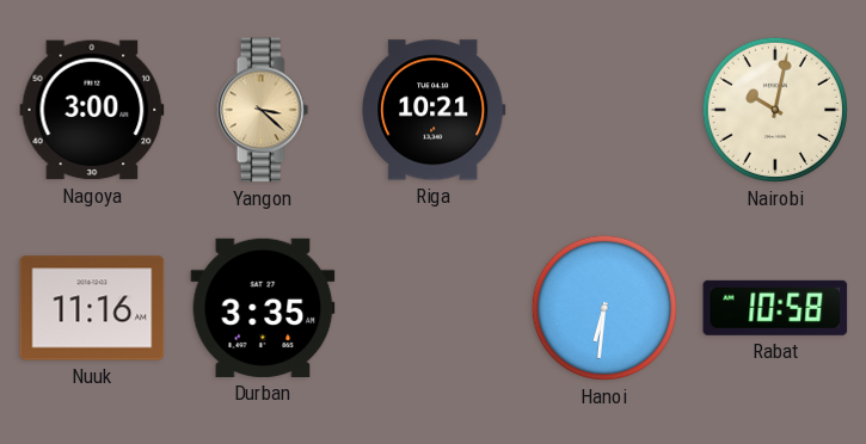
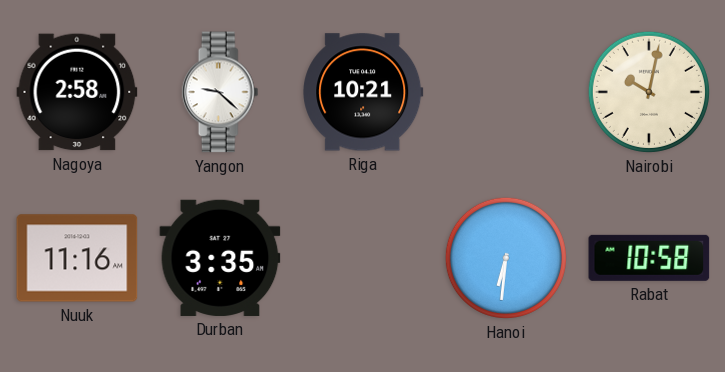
Nagoya: 3:00 -> 2:58
Yangon: 3:22 -> 9:22
Yangon dial: champagne -> white
